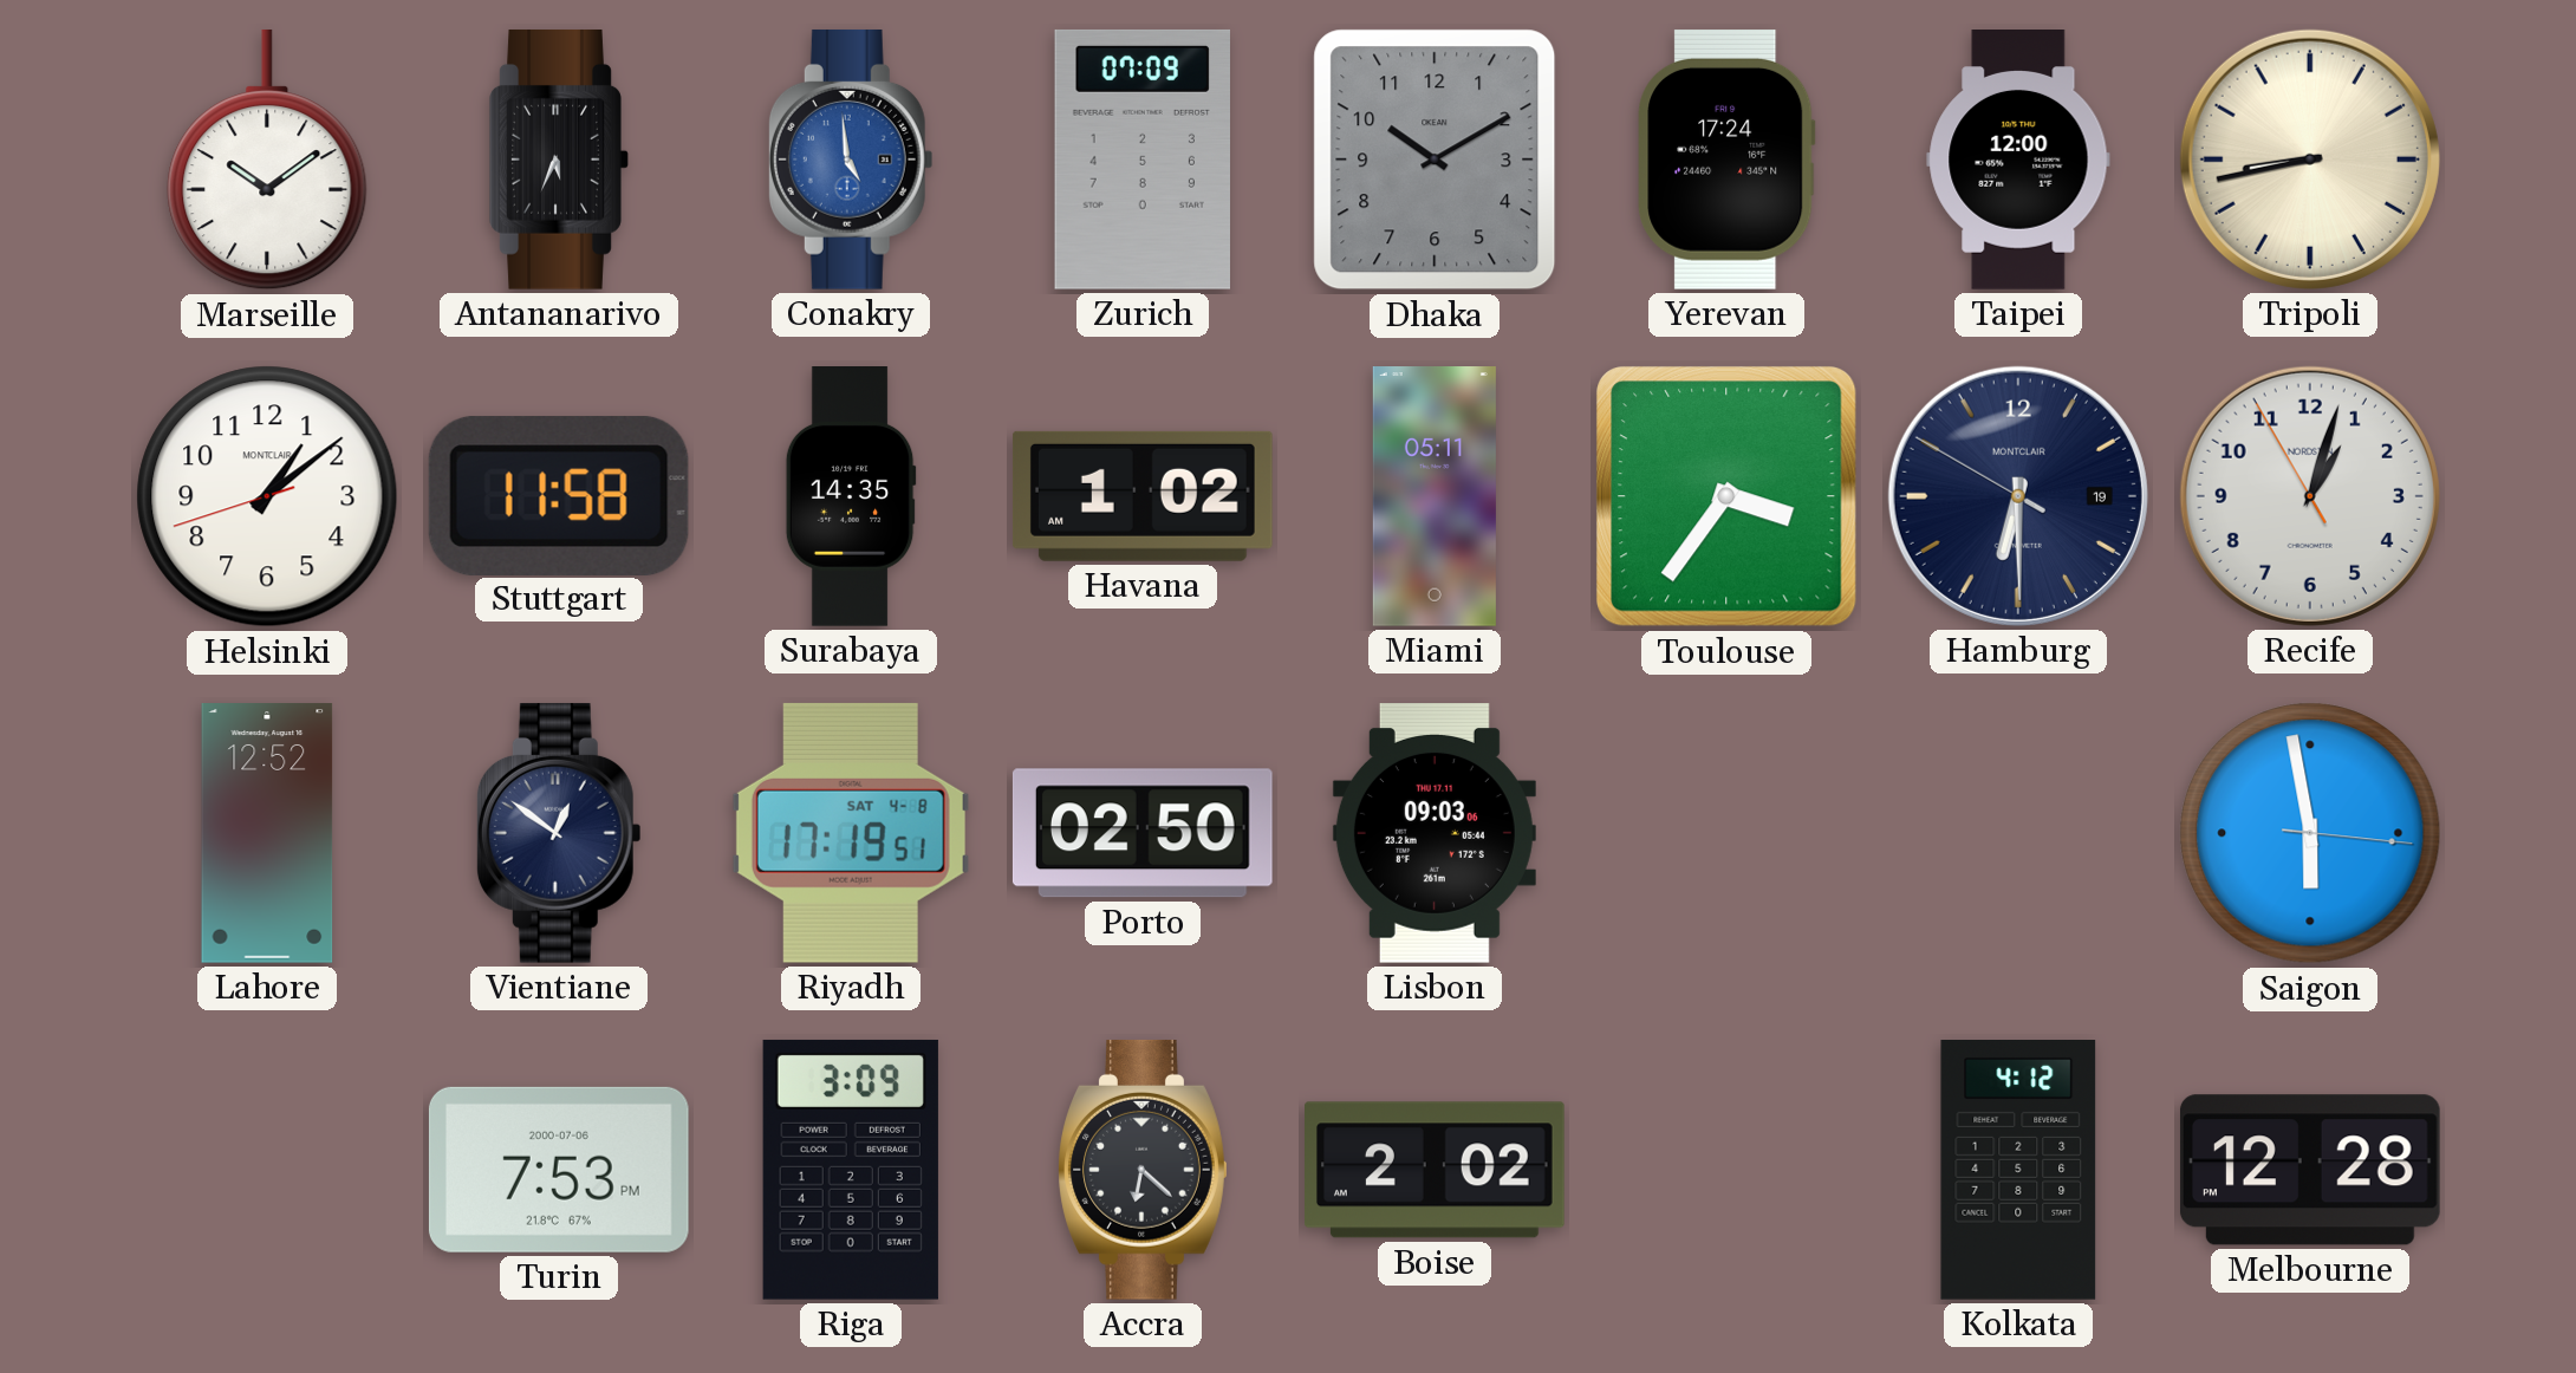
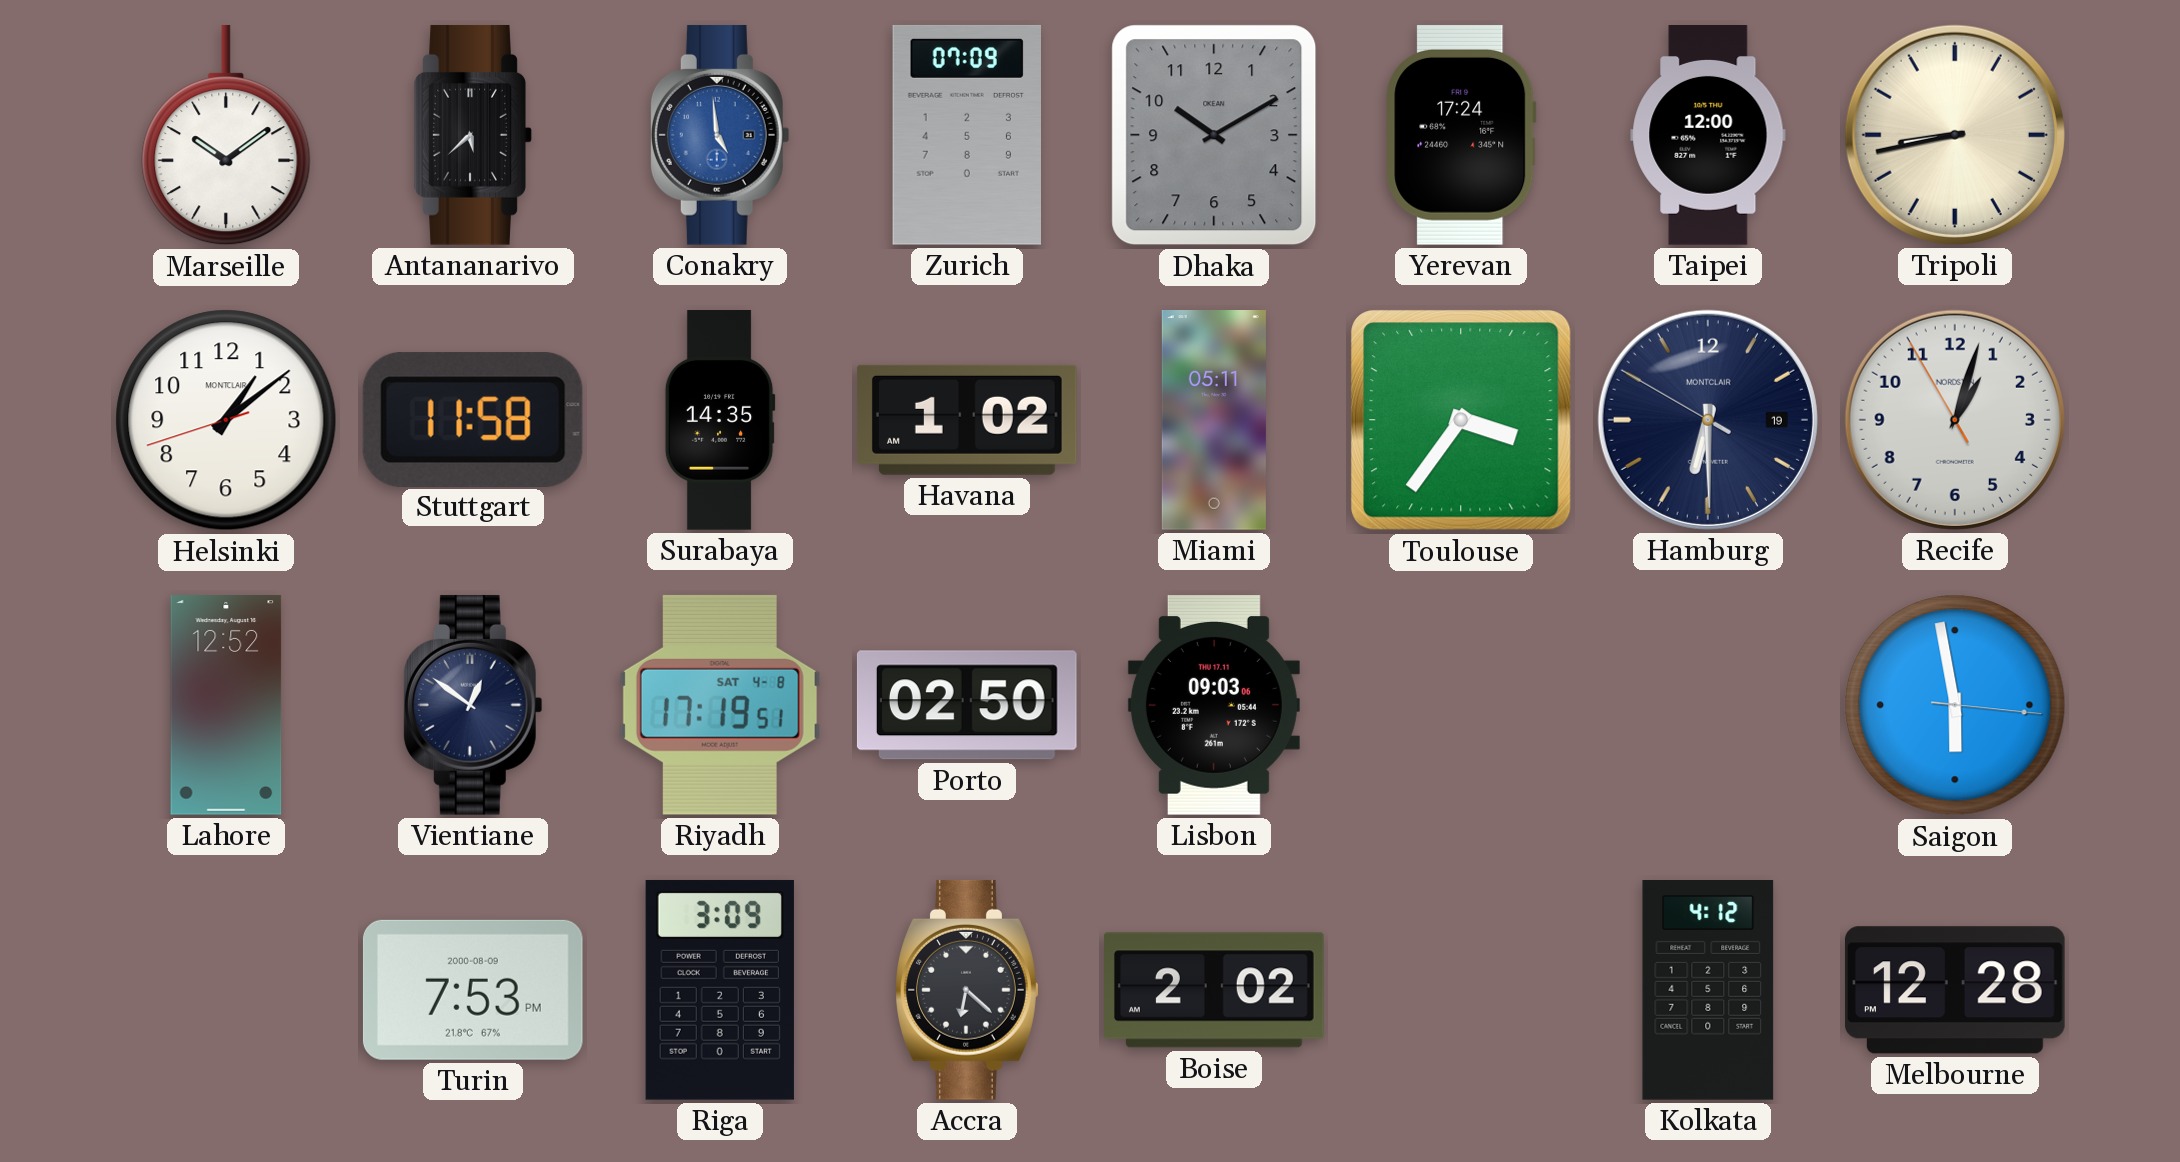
Antananarivo: 5:34 -> 5:38
Turin date: 2000-07-06 -> 2000-08-09
